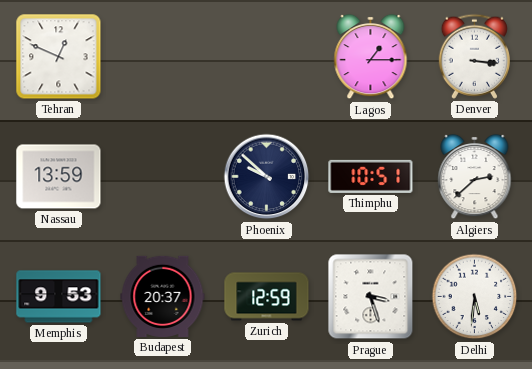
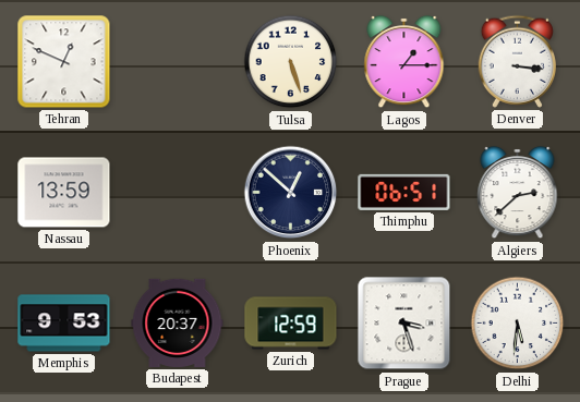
Tulsa: none -> 5:27
Phoenix: 9:52 -> 12:52
Thimphu: 10:51 -> 06:51
